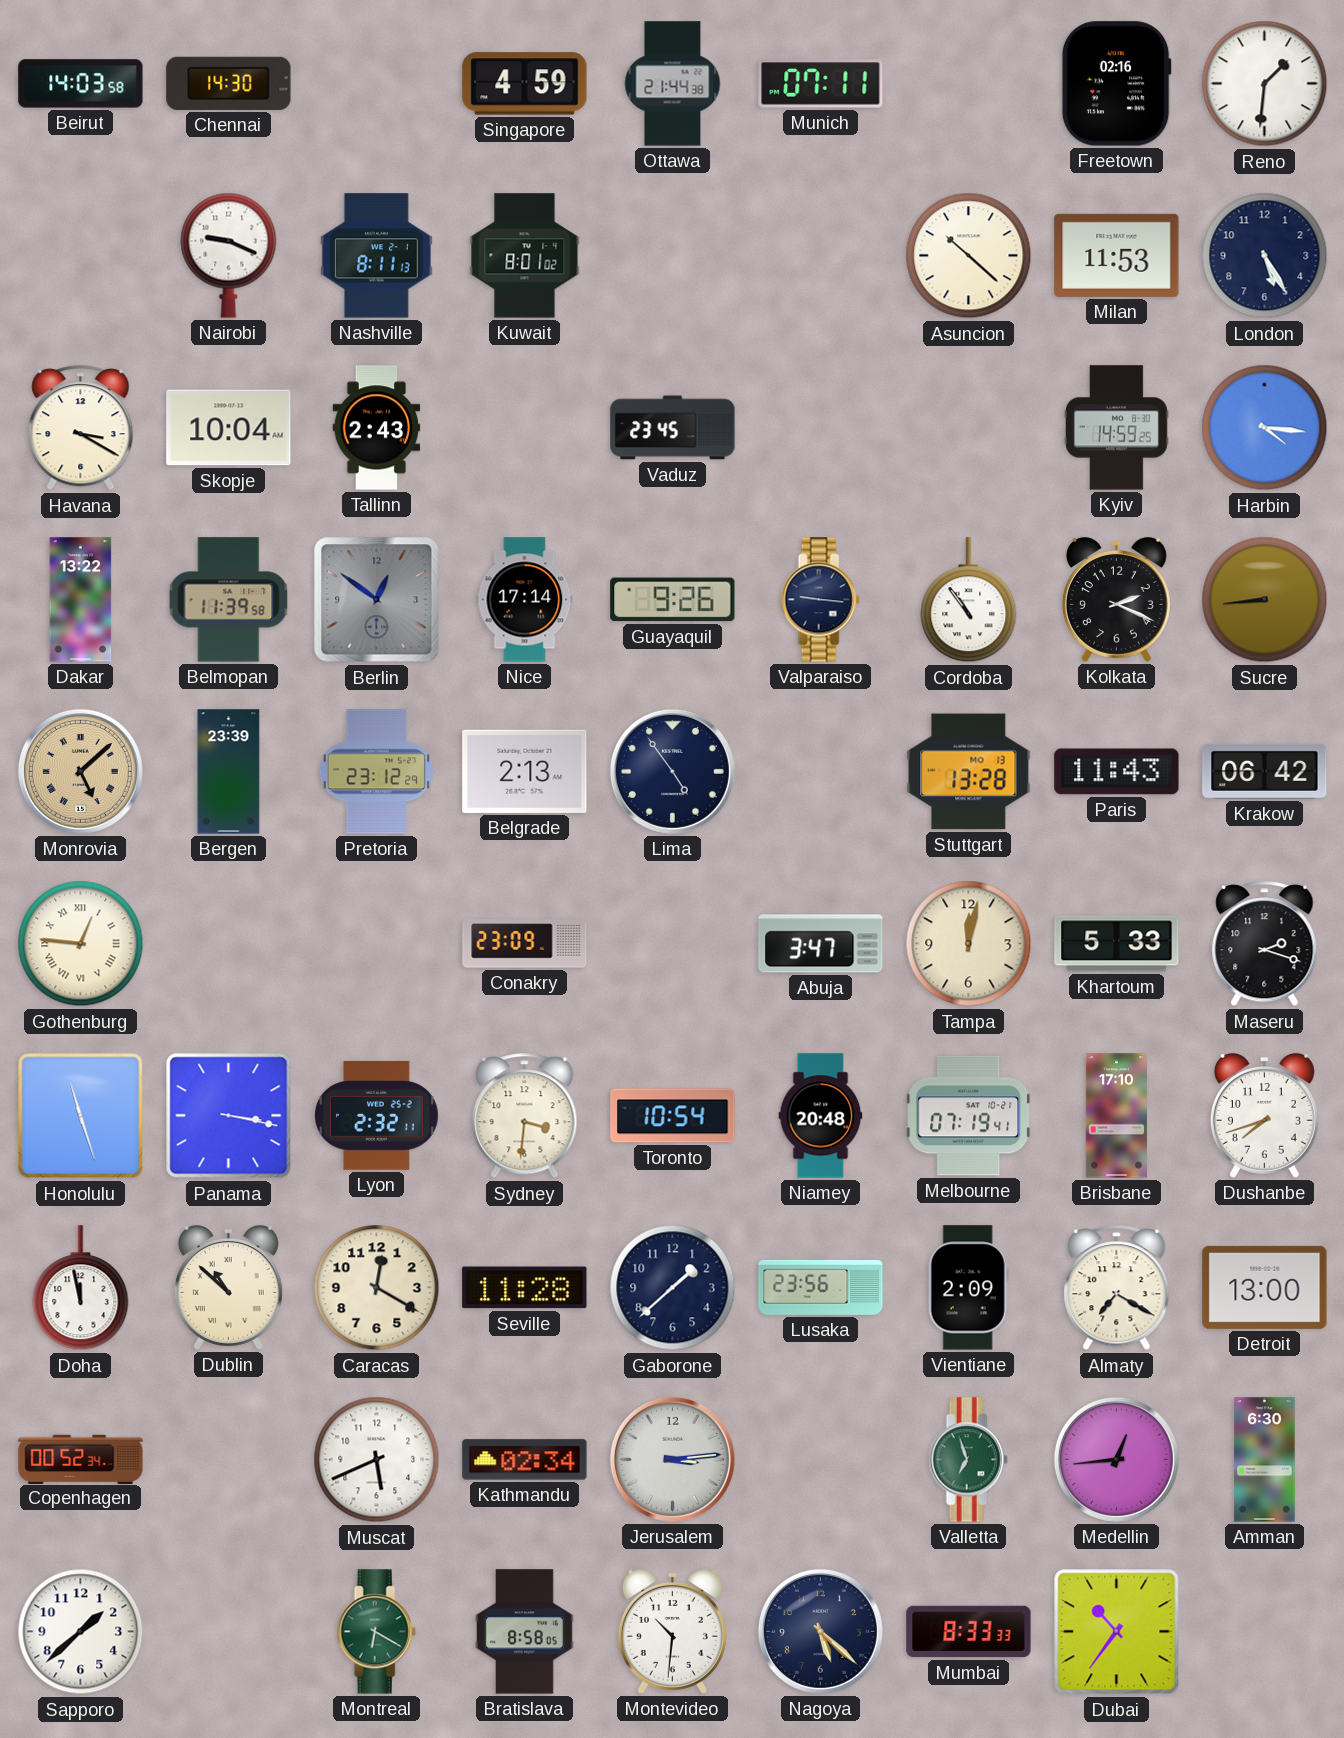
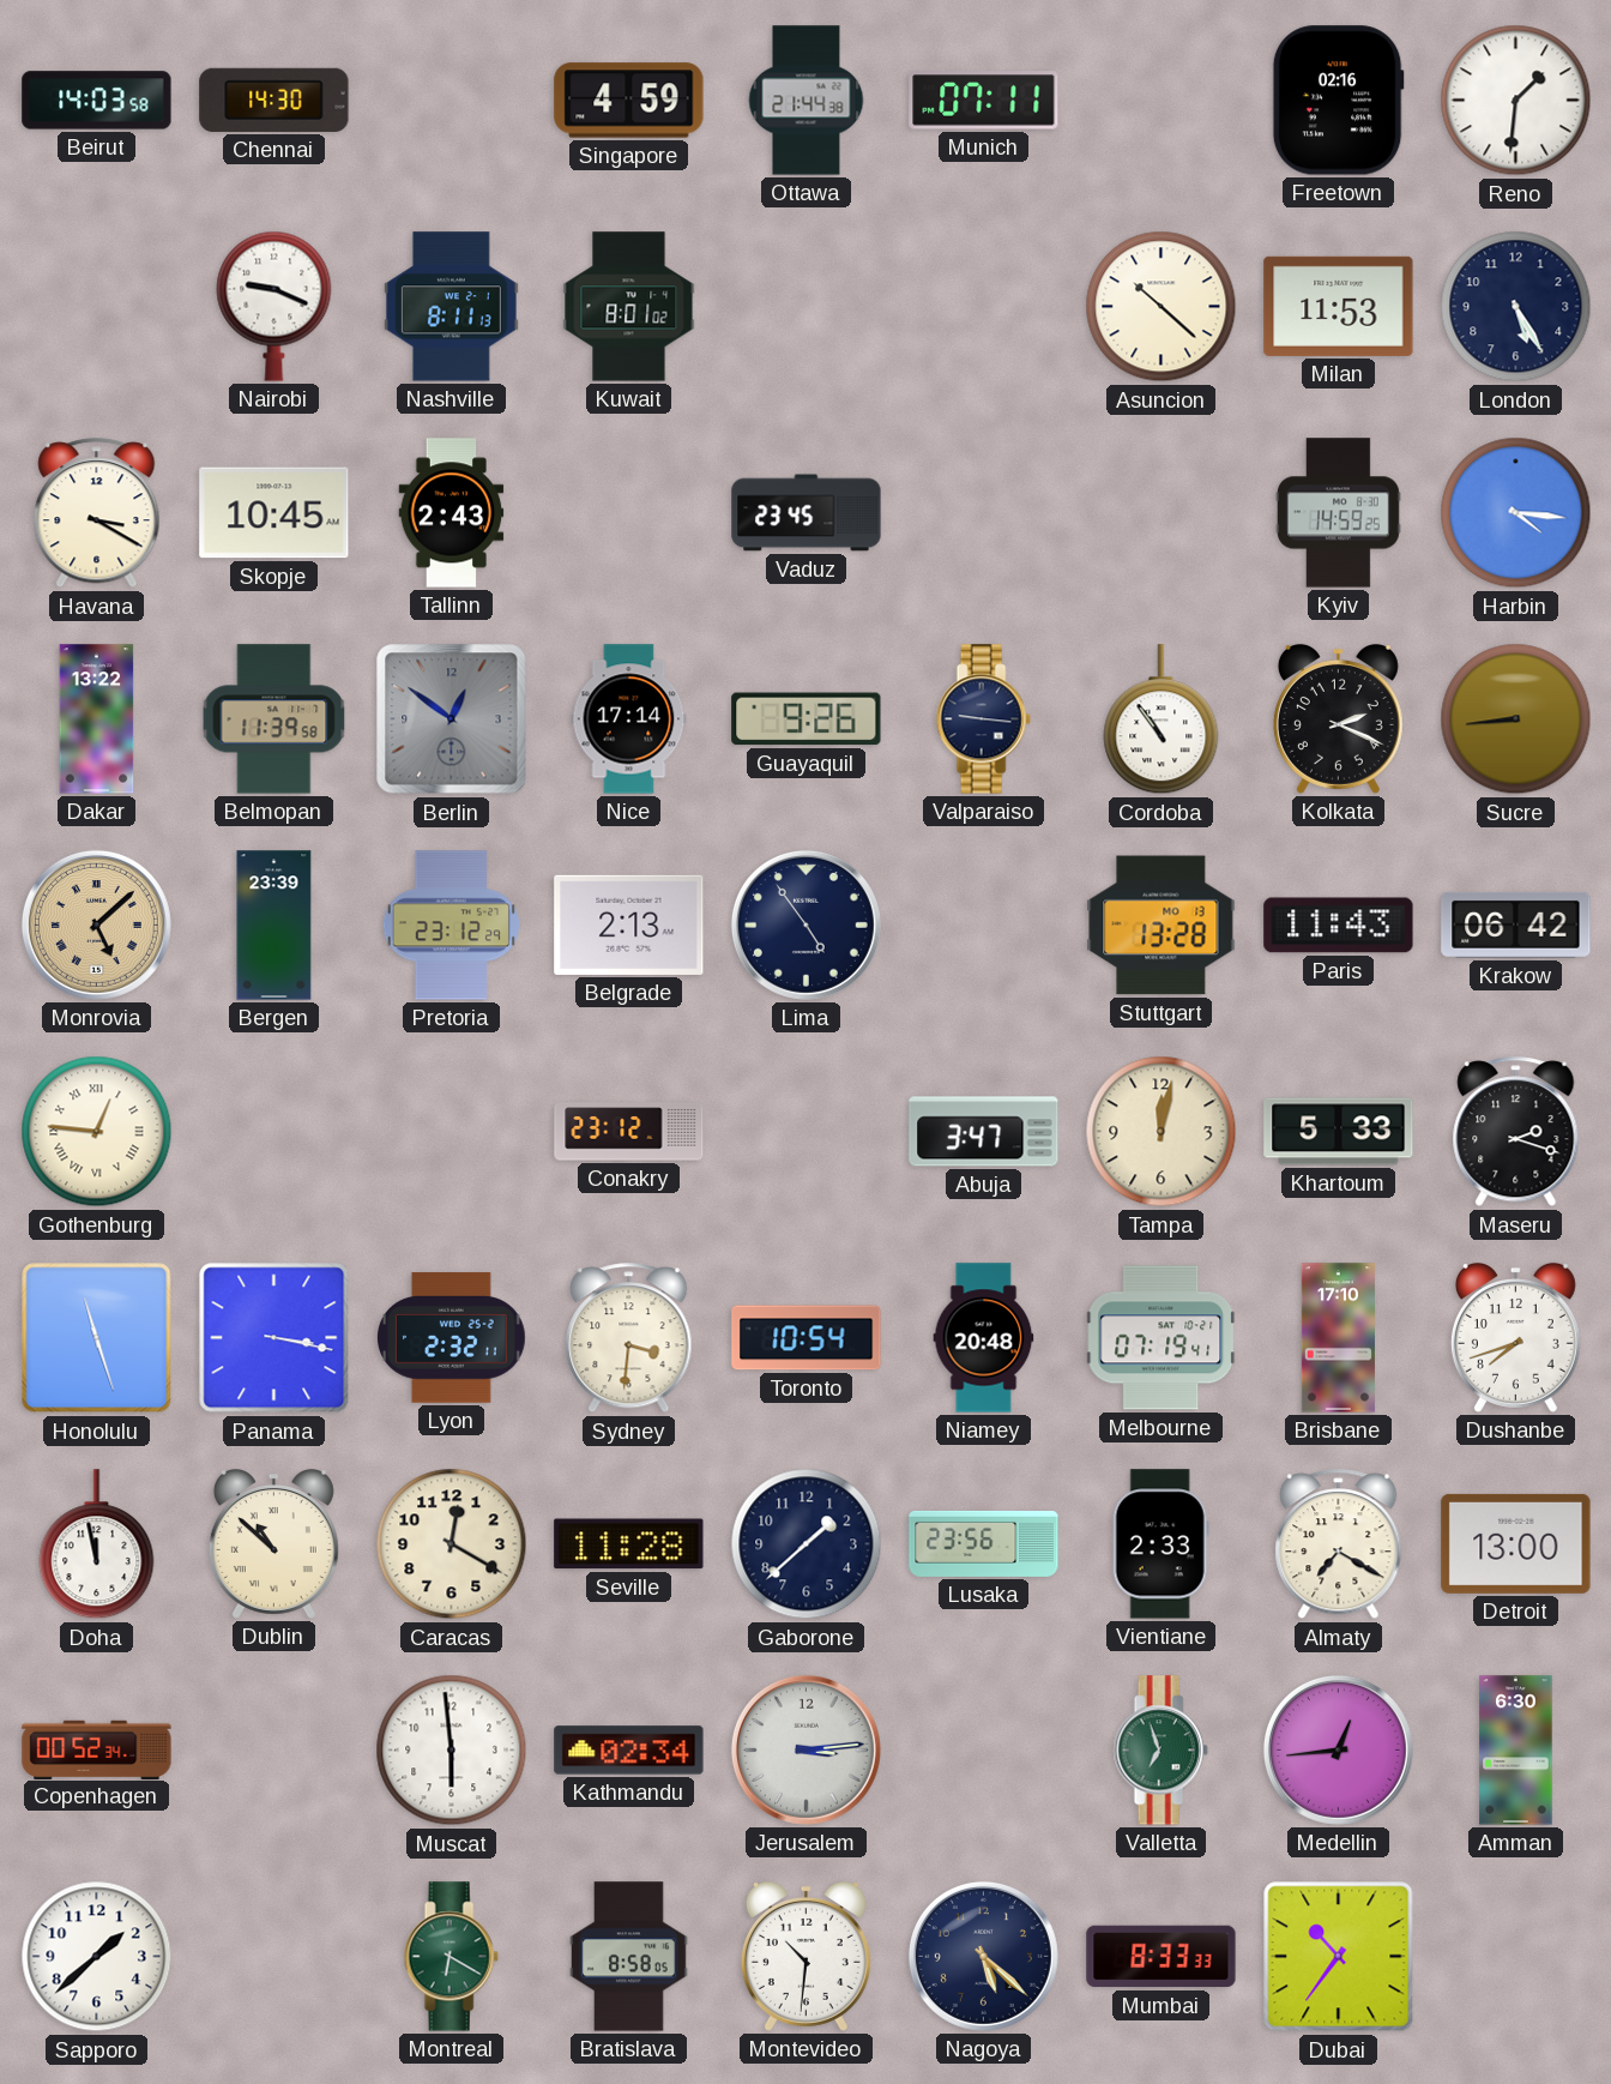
Skopje: 10:04 -> 10:45
Conakry: 23:09 -> 23:12
Vientiane: 2:09 -> 2:33
Muscat: 5:41 -> 5:59
